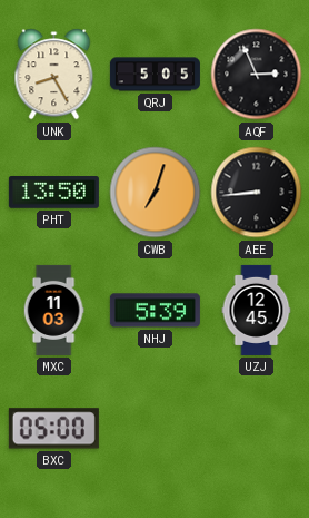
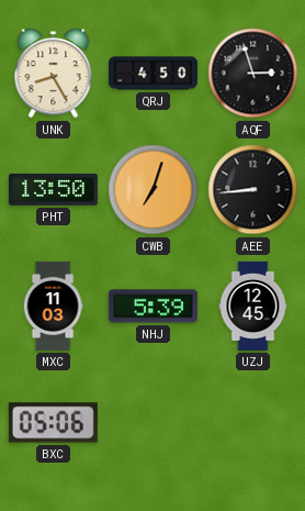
QRJ: 5:05 -> 4:50
AQF: 2:56 -> 2:57
BXC: 05:00 -> 05:06
